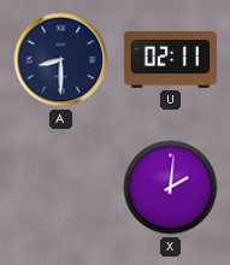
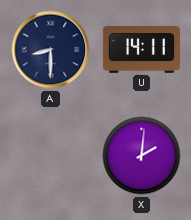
U: 02:11 -> 14:11
